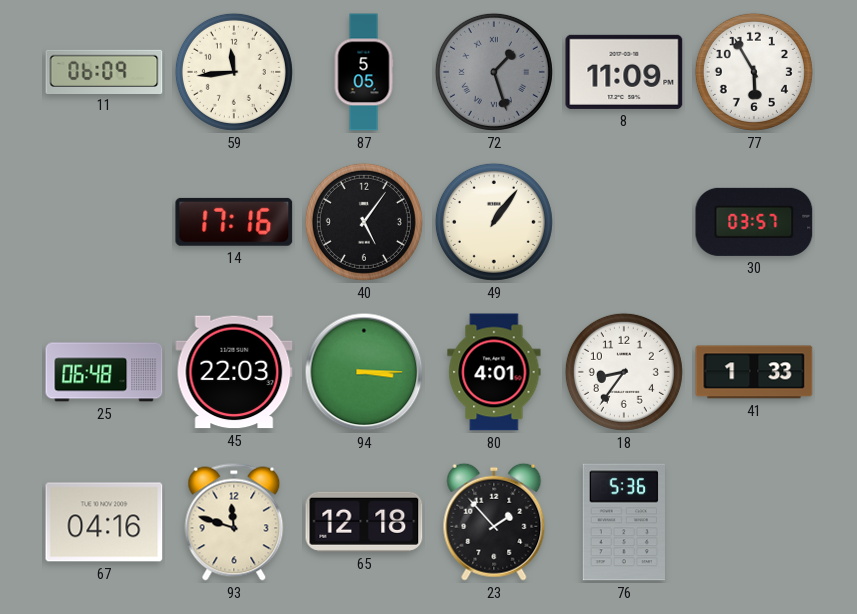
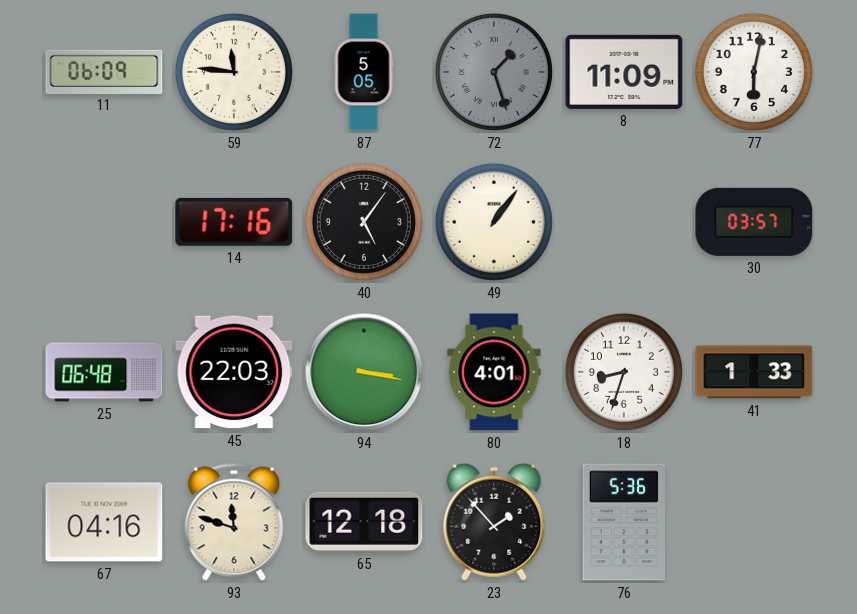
59: 11:44 -> 11:46
77: 5:55 -> 6:02
94: 3:15 -> 3:17
18: 8:36 -> 8:33
